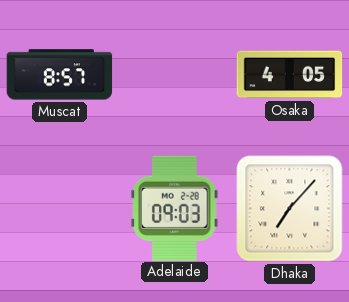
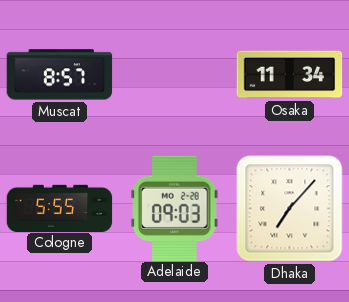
Osaka: 4:05 -> 11:34
Cologne: none -> 5:55
